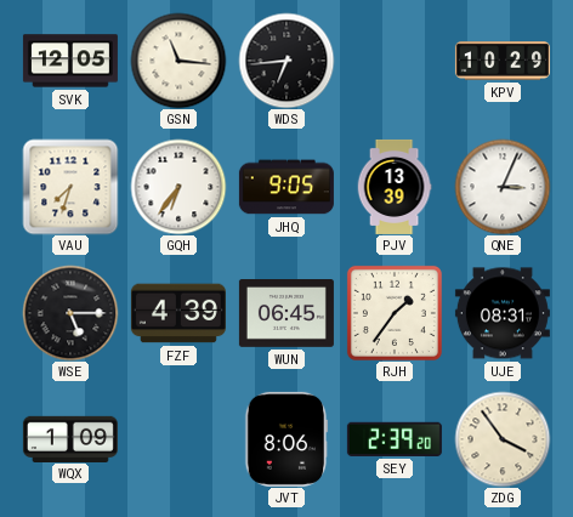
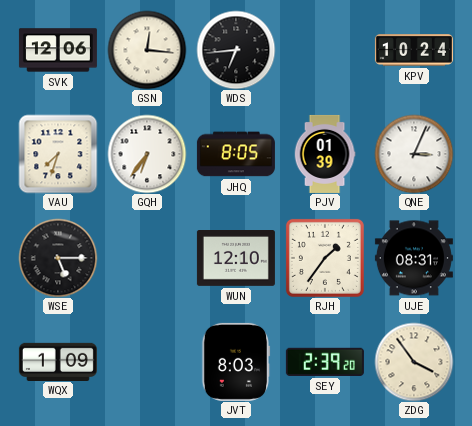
SVK: 12:05 -> 12:06
GSN: 11:16 -> 12:16
KPV: 10:29 -> 10:24
JHQ: 9:05 -> 8:05
PJV: 13:39 -> 01:39
FZF: 4:39 -> none
WUN: 06:45 -> 12:10
JVT: 8:06 -> 8:03
